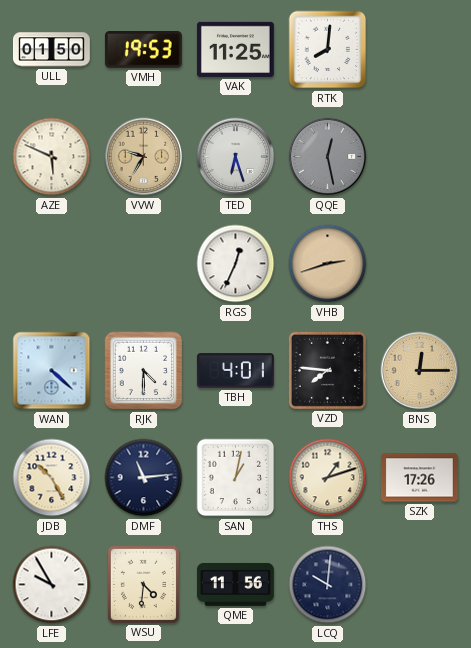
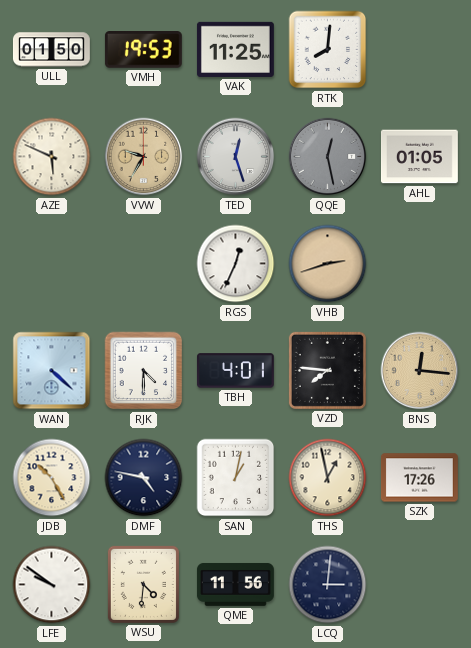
TED: 6:27 -> 12:27
AHL: none -> 01:05
BNS: 12:15 -> 12:16
DMF: 11:14 -> 4:47
THS: 1:12 -> 12:58
LFE: 9:55 -> 9:51
LCQ: 10:01 -> 3:01
